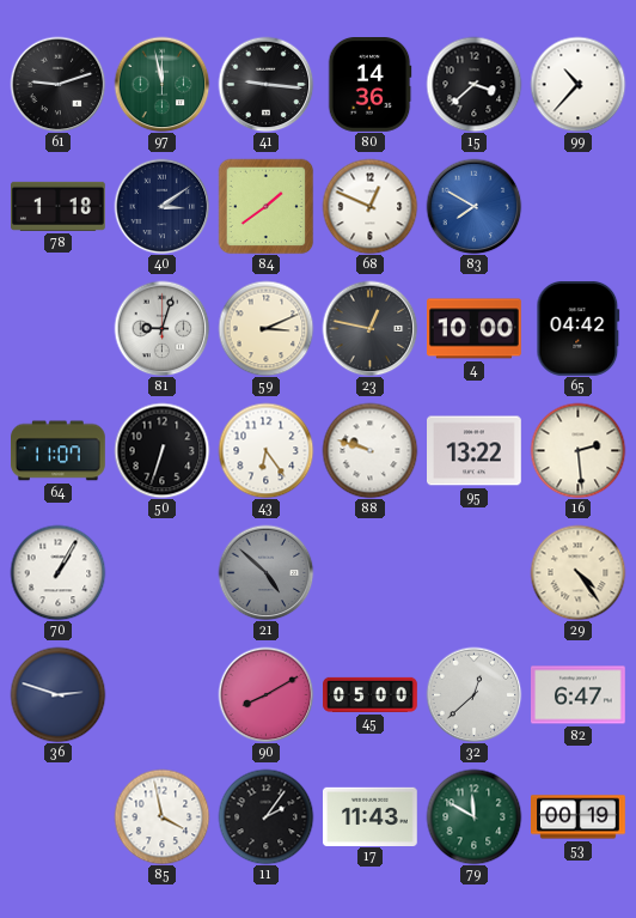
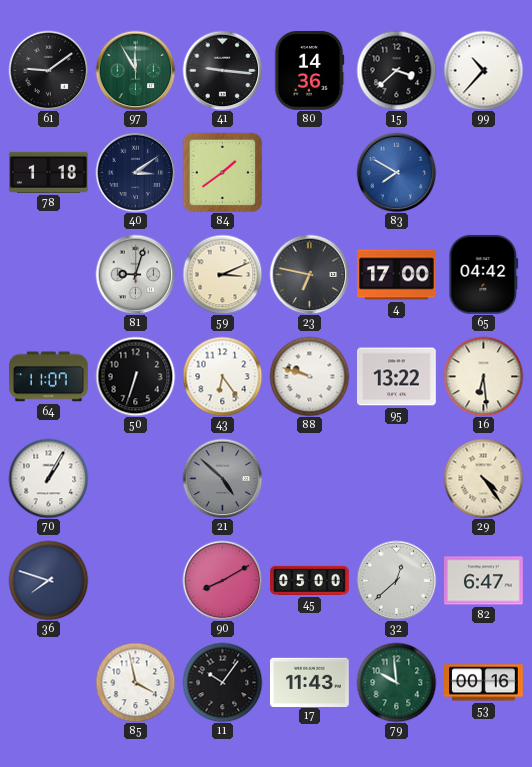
61: 9:12 -> 9:09
97: 11:58 -> 11:55
68: 12:49 -> none
23: 12:47 -> 6:47
4: 10:00 -> 17:00
16: 2:29 -> 6:29
36: 2:48 -> 7:48
11: 2:06 -> 10:06
79: 11:50 -> 9:59
53: 00:19 -> 00:16
